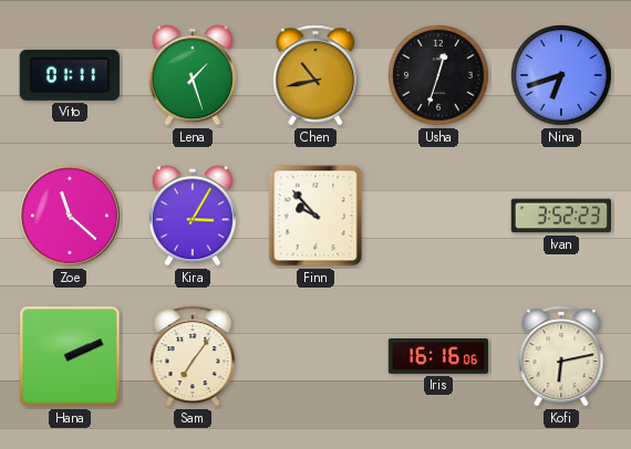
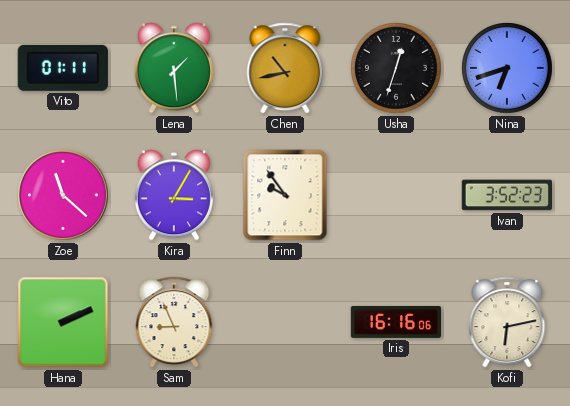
Lena: 1:27 -> 1:29
Finn: 9:53 -> 9:54
Sam: 7:06 -> 8:56
